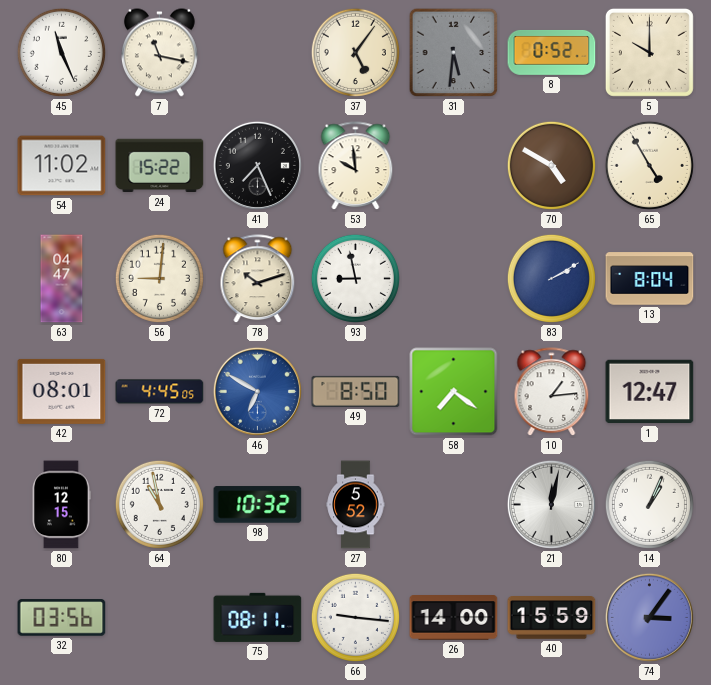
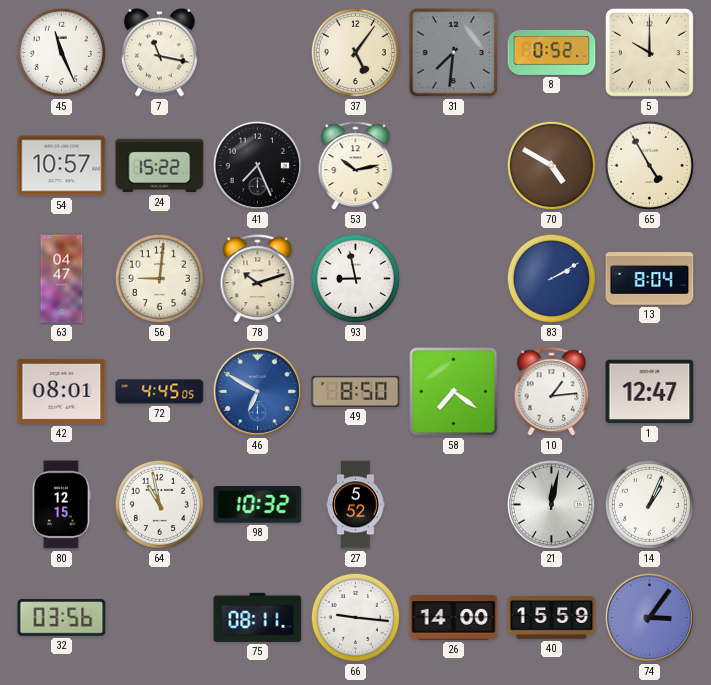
31: 5:31 -> 7:31
54: 11:02 -> 10:57
53: 9:59 -> 10:13
